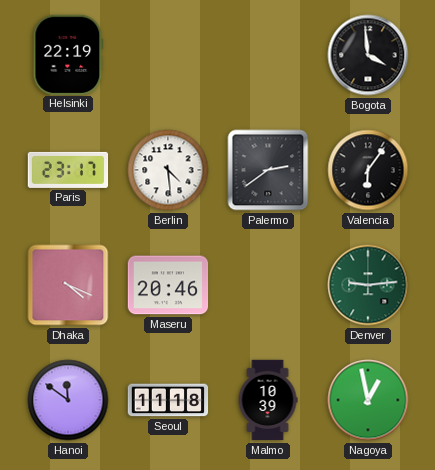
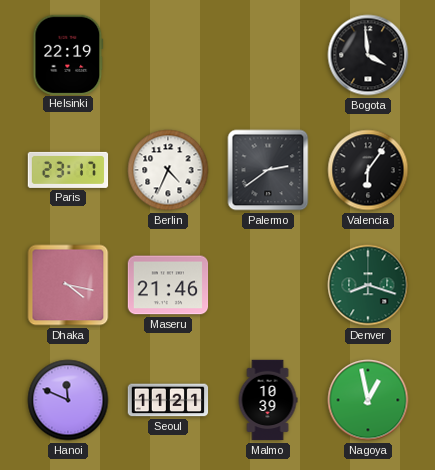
Berlin: 4:29 -> 4:34
Dhaka: 4:19 -> 4:17
Maseru: 20:46 -> 21:46
Denver: 9:14 -> 8:18
Hanoi: 11:51 -> 11:49
Seoul: 11:18 -> 11:21
